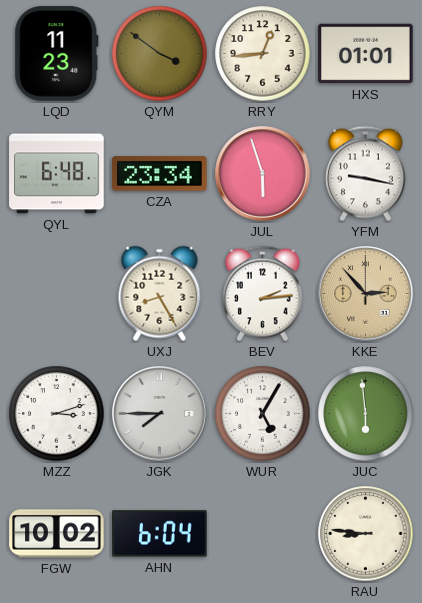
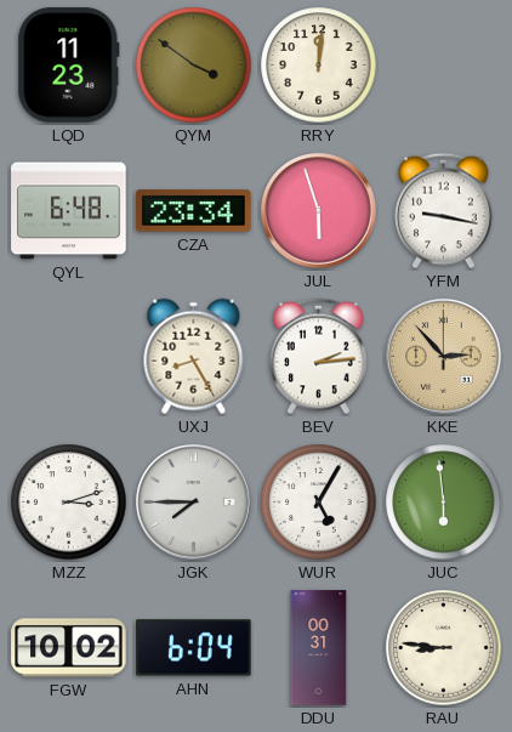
RRY: 12:44 -> 12:01
HXS: 01:01 -> none
DDU: none -> 00:31
